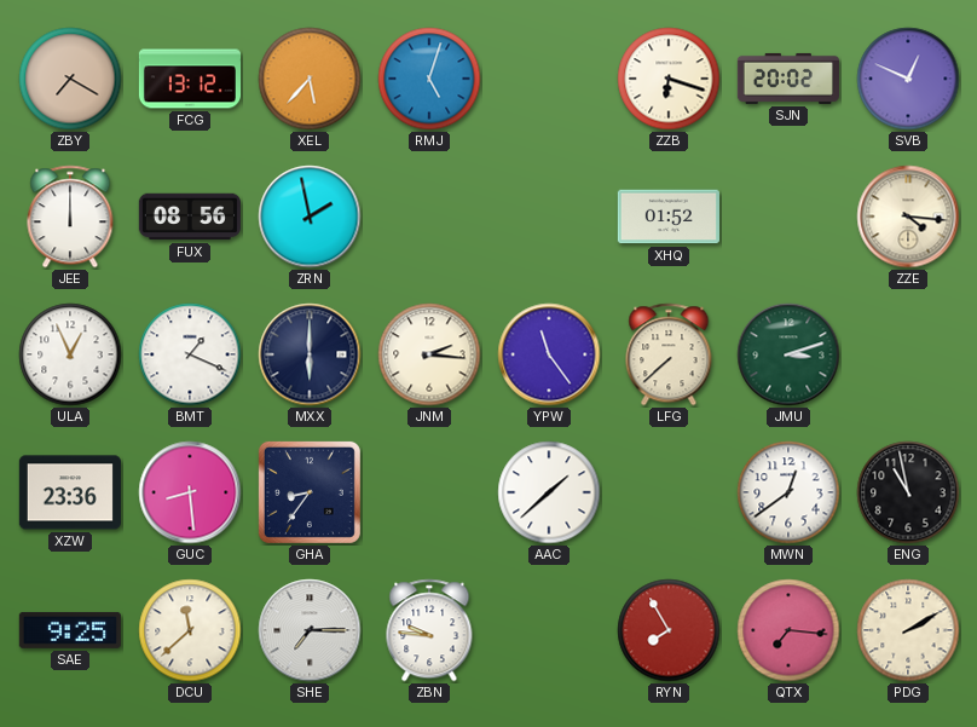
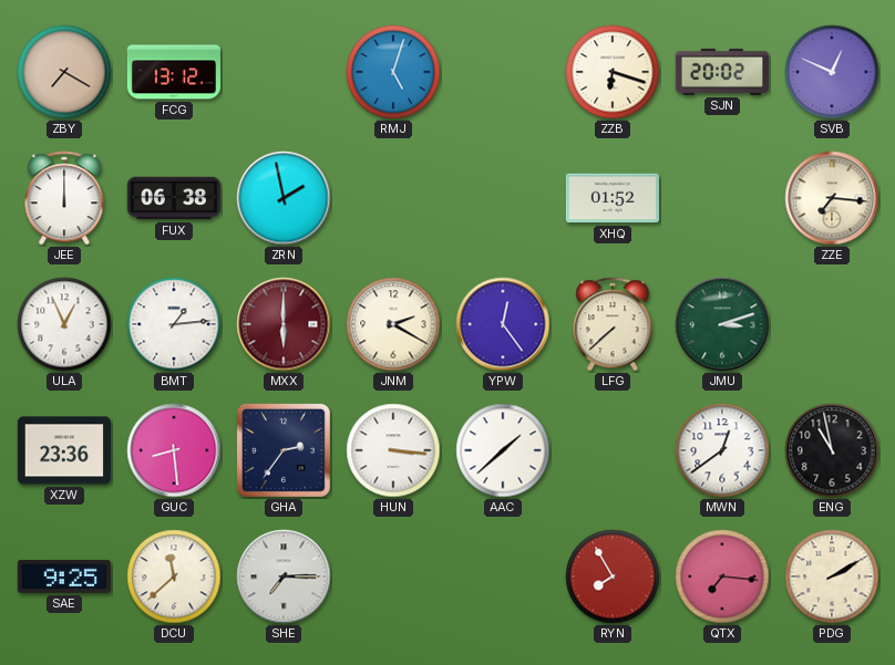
XEL: 5:37 -> none
FUX: 08:56 -> 06:38
ZZE: 4:16 -> 7:16
BMT: 1:19 -> 1:14
MXX dial: navy -> burgundy
JNM: 2:16 -> 2:20
YPW: 11:24 -> 12:24
GHA: 8:36 -> 2:36
HUN: none -> 3:16
ZBN: 9:46 -> none
